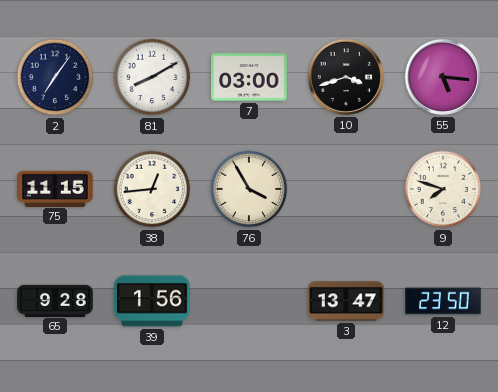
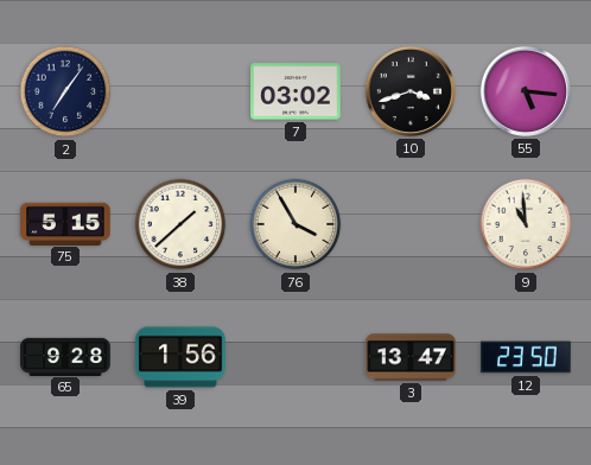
81: 8:10 -> none
7: 03:00 -> 03:02
75: 11:15 -> 5:15
38: 12:44 -> 1:38
9: 7:48 -> 10:59
